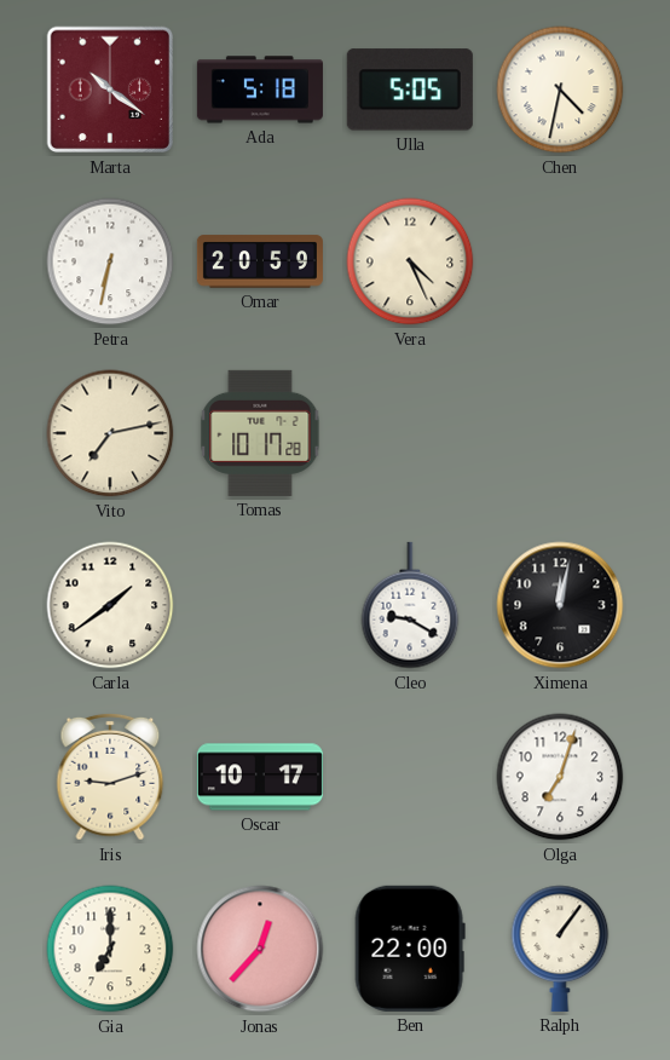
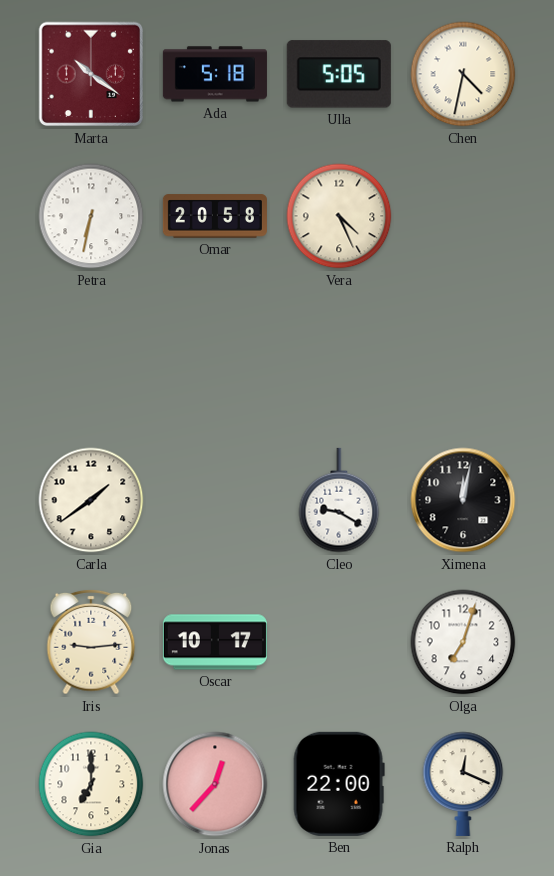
Omar: 20:59 -> 20:58
Vito: 7:13 -> none
Tomas: 10:17 -> none
Iris: 9:12 -> 9:14
Ralph: 1:06 -> 12:19
